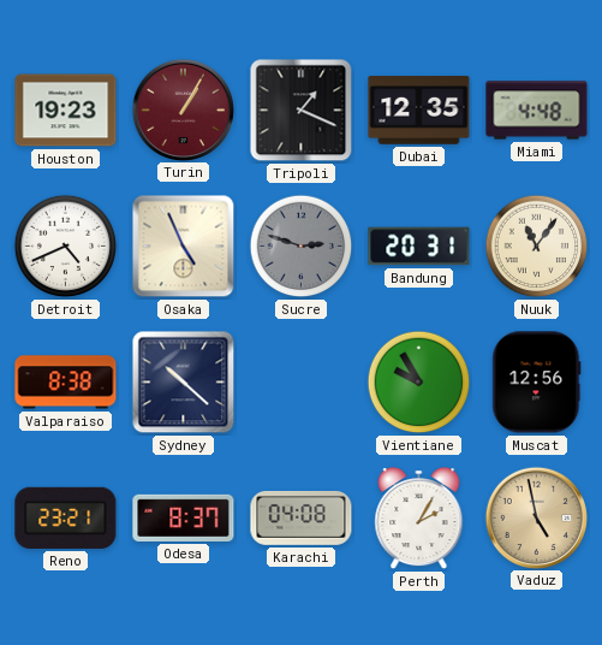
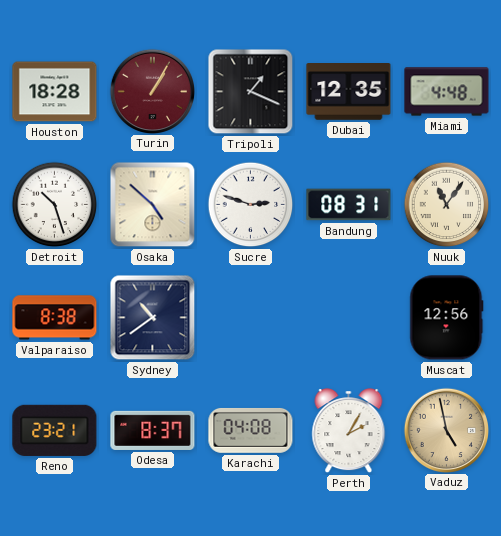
Houston: 19:23 -> 18:28
Detroit: 4:41 -> 10:27
Osaka: 4:56 -> 4:52
Sucre dial: grey -> white
Bandung: 20:31 -> 08:31
Sydney: 10:22 -> 10:39
Vientiane: 9:55 -> none
